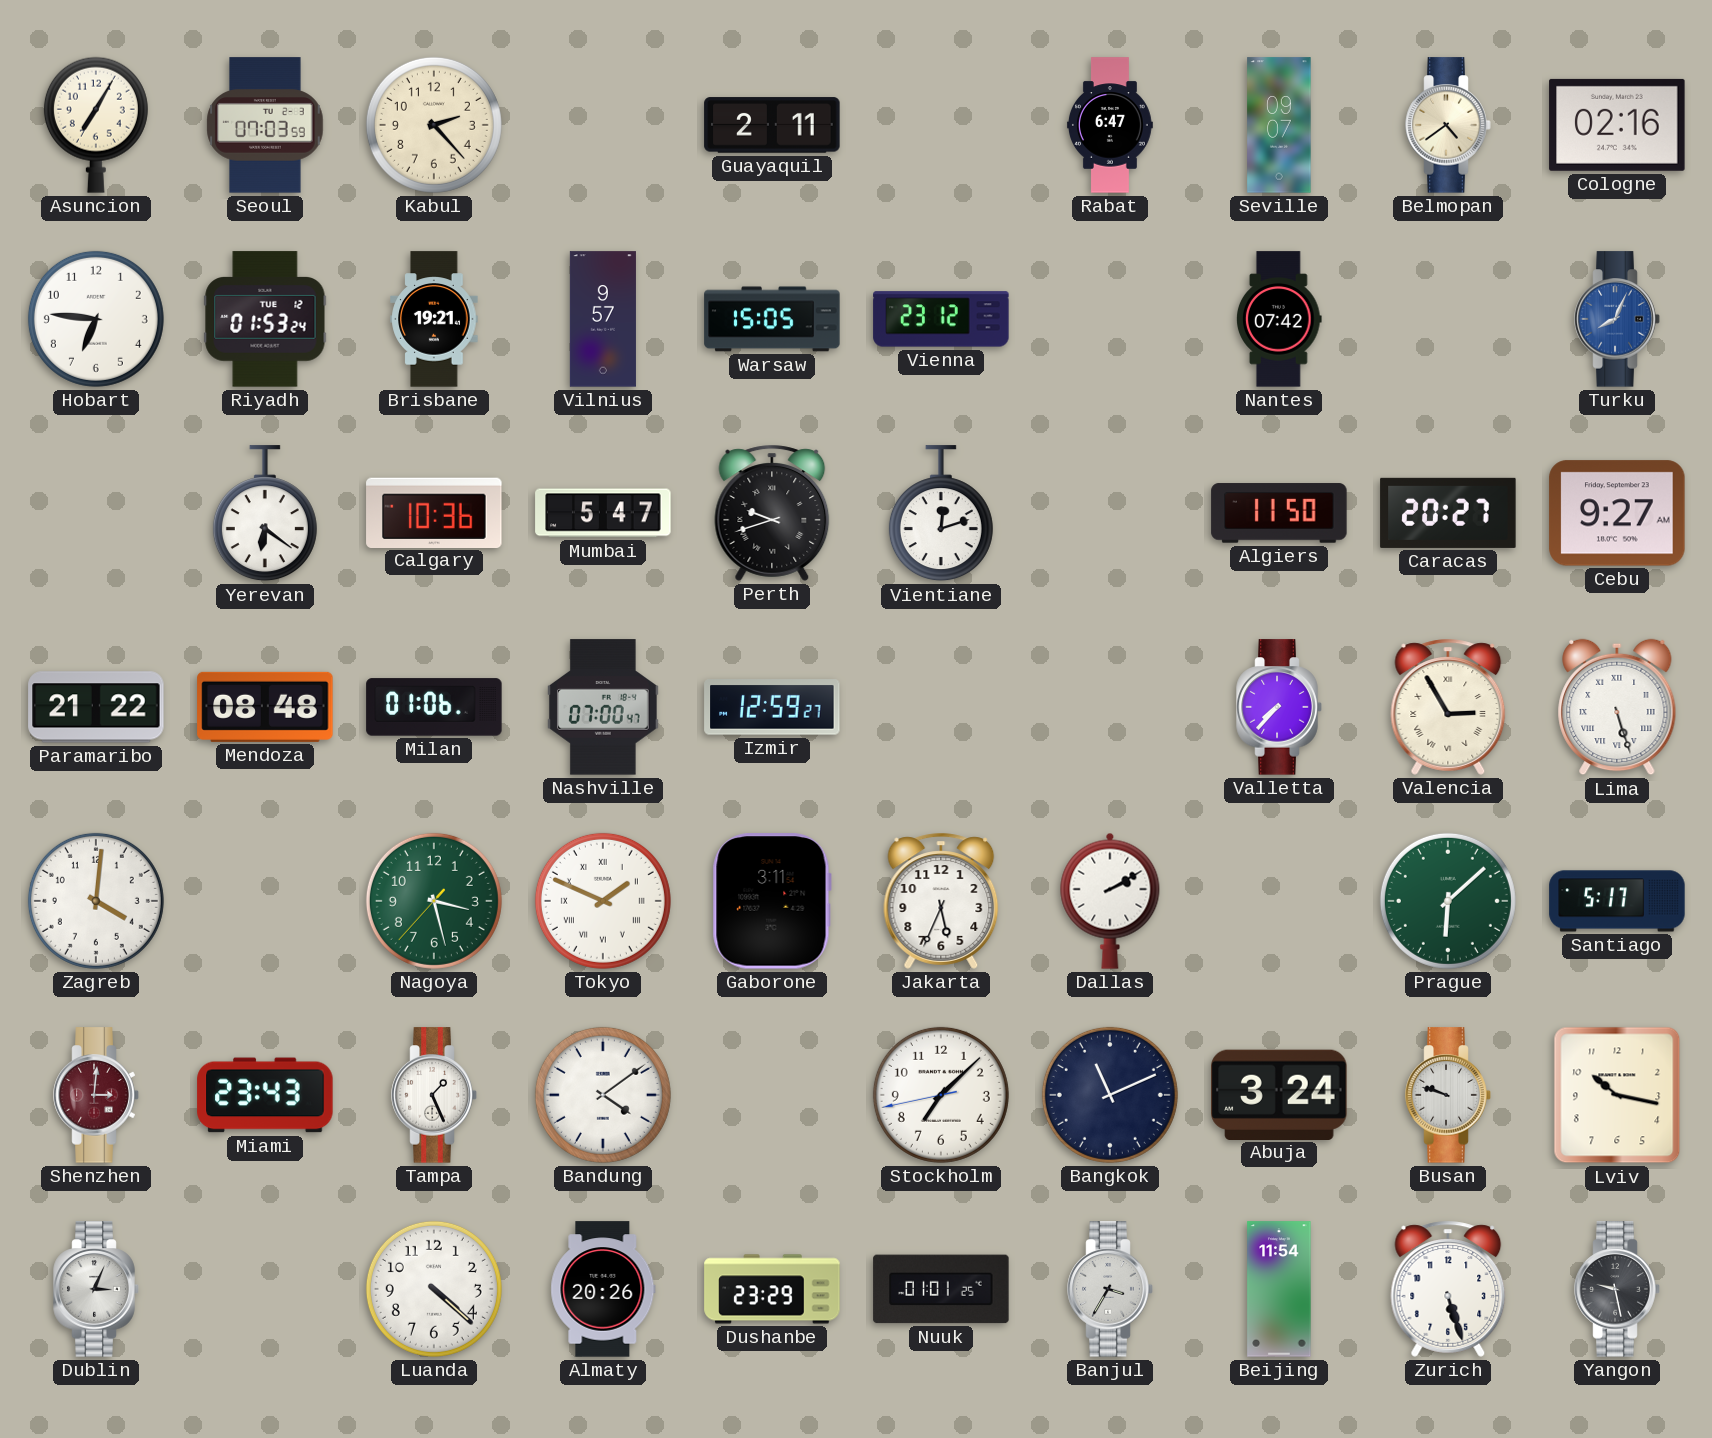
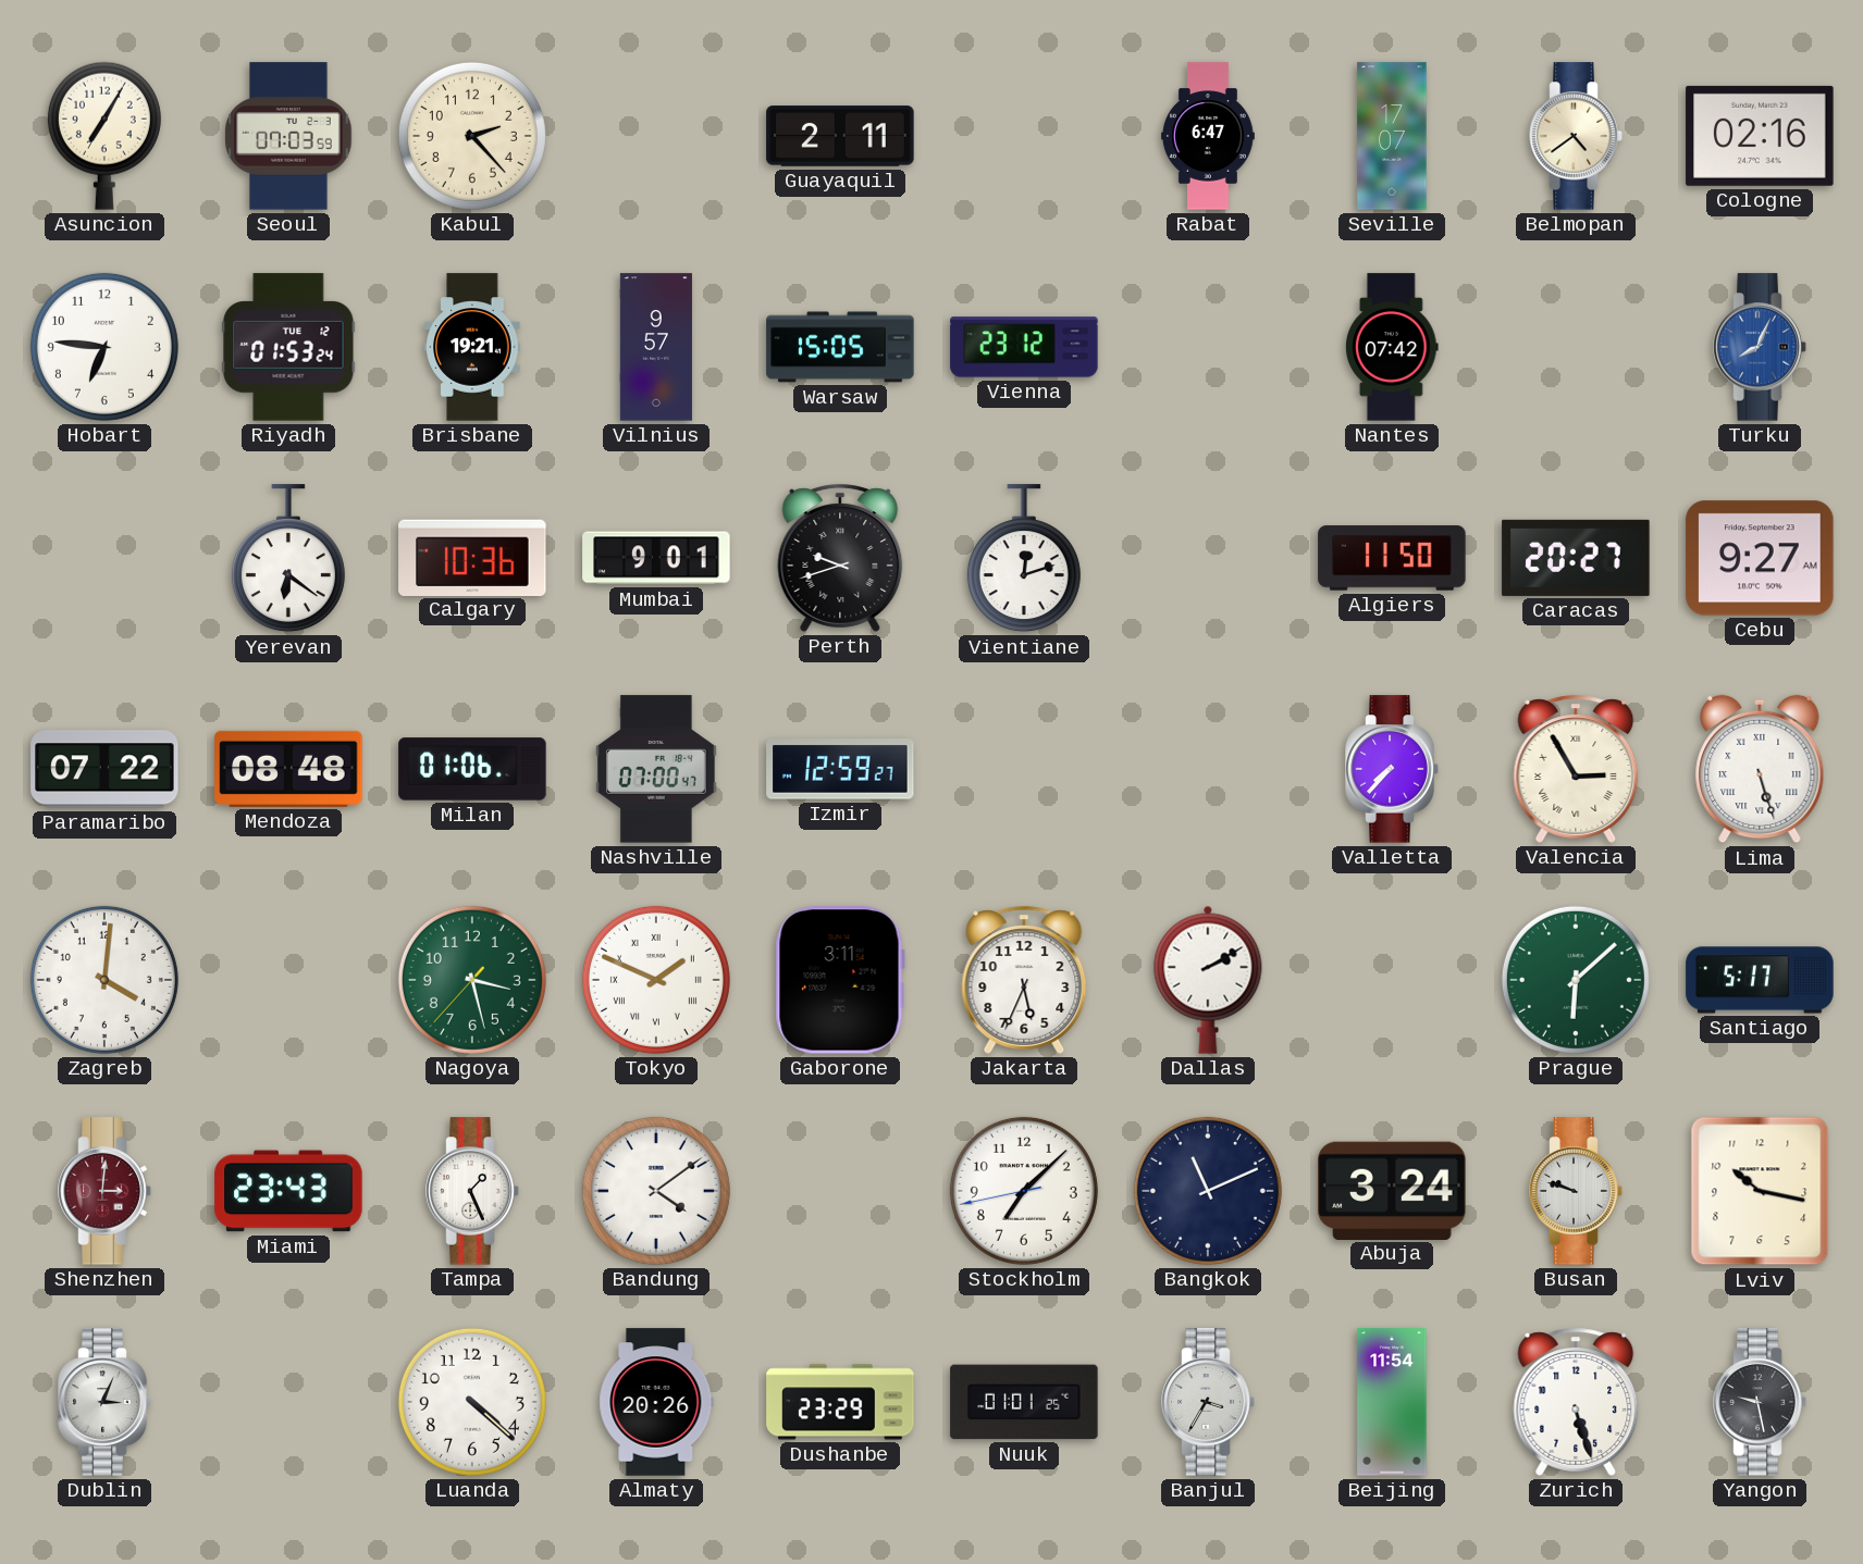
Seville: 09:07 -> 17:07
Mumbai: 5:47 -> 9:01
Paramaribo: 21:22 -> 07:22
